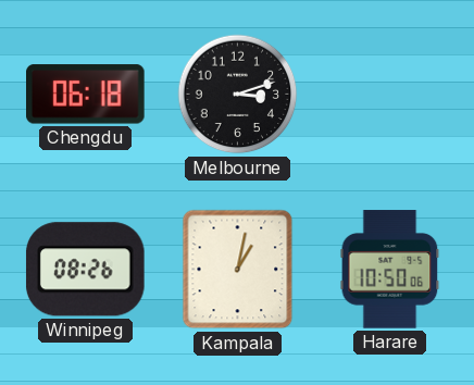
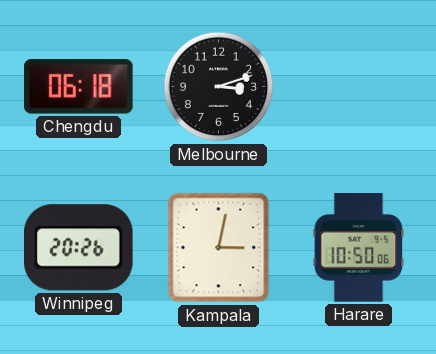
Winnipeg: 08:26 -> 20:26
Kampala: 1:02 -> 3:02
